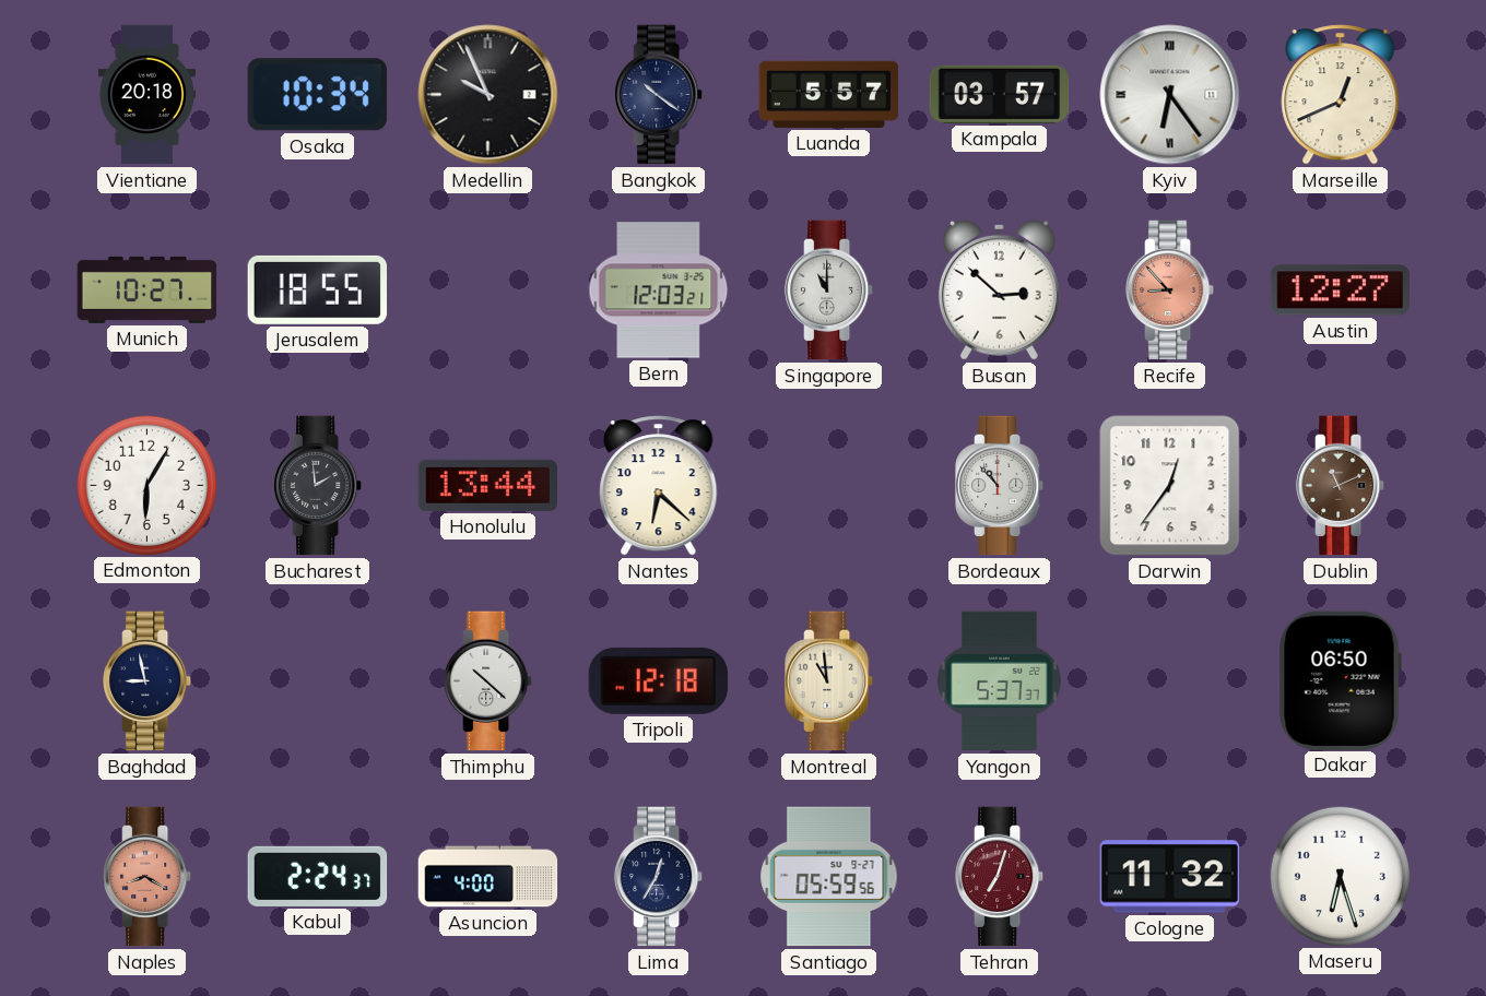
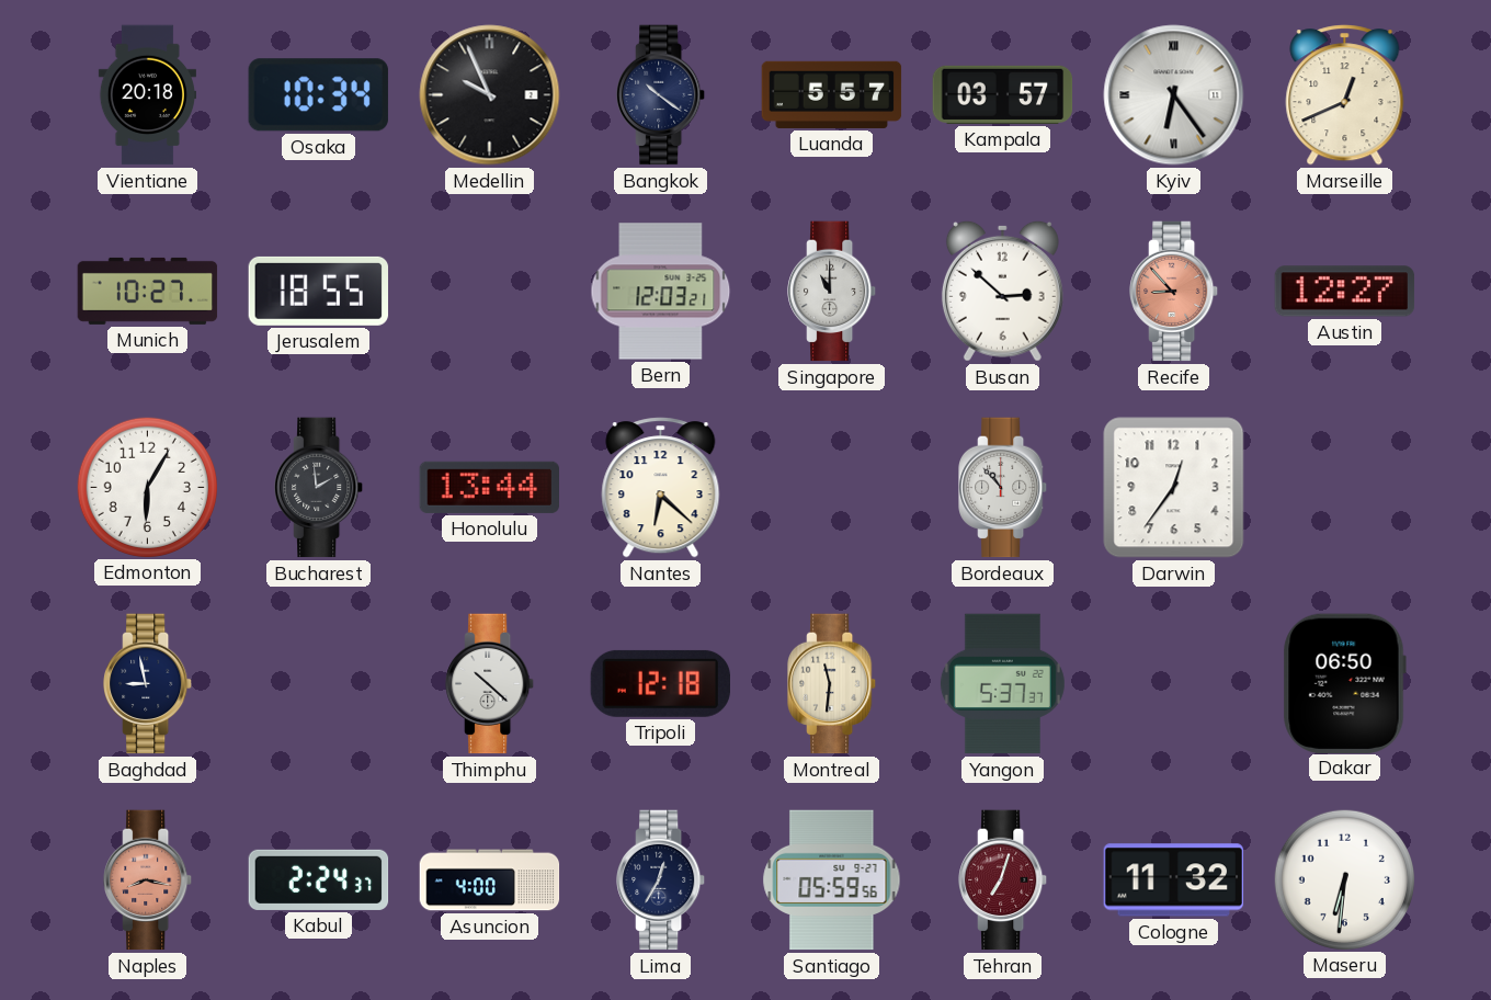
Dublin: 11:11 -> none
Montreal: 10:59 -> 11:31
Naples: 8:20 -> 8:17
Maseru: 6:27 -> 6:31
